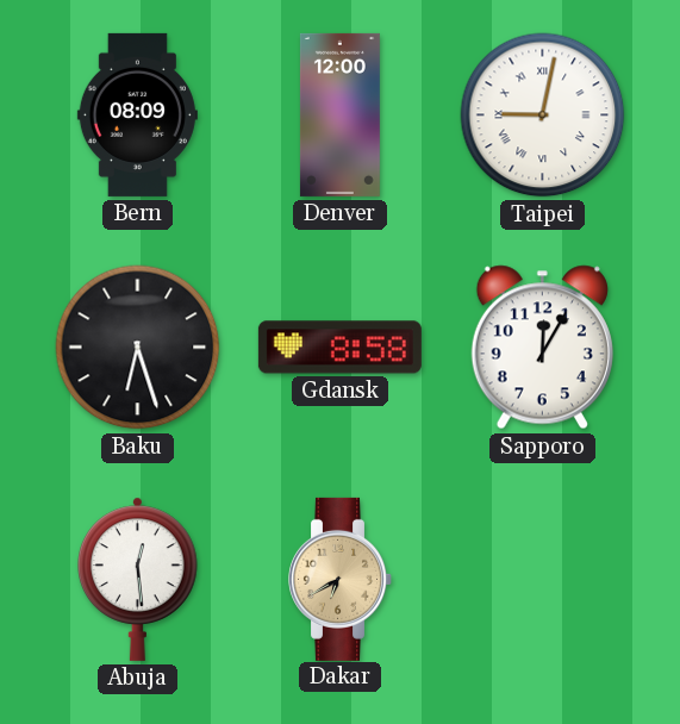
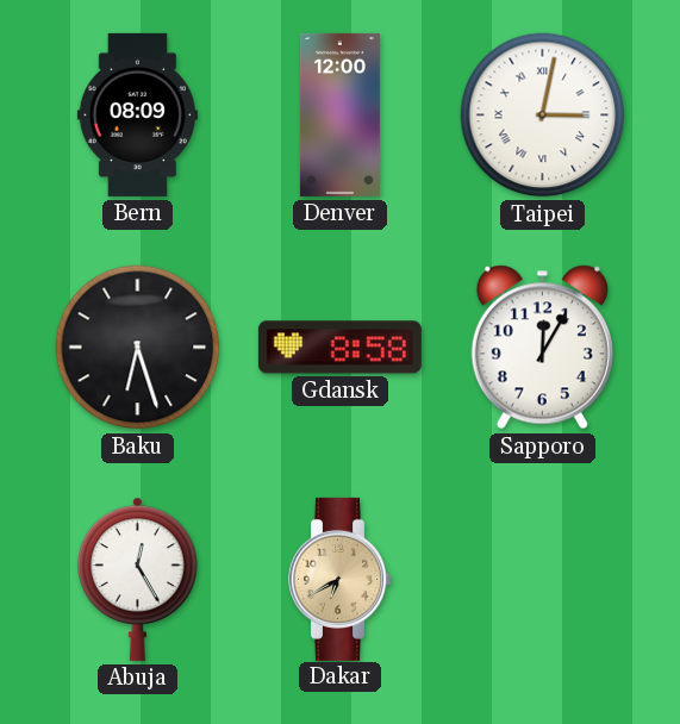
Taipei: 9:02 -> 3:02
Abuja: 12:29 -> 12:25
